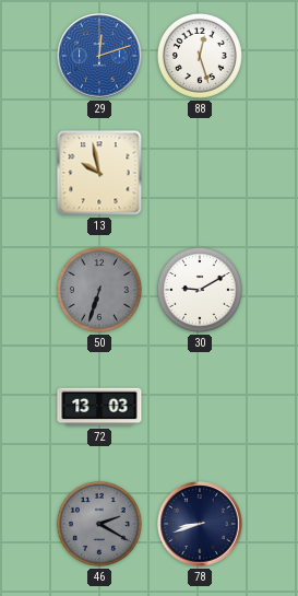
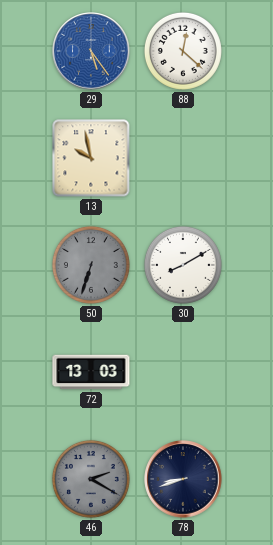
29: 12:12 -> 5:24
88: 12:27 -> 12:22
30: 9:10 -> 8:10
